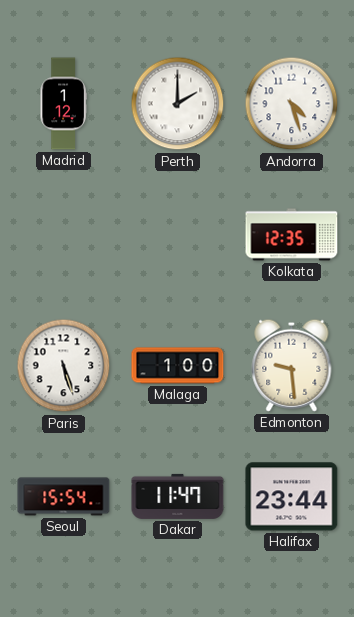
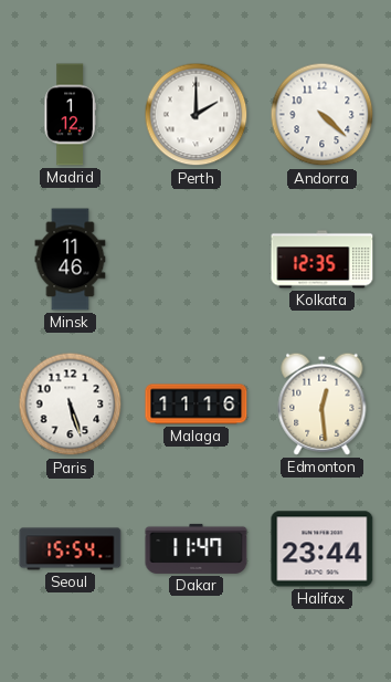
Andorra: 4:27 -> 4:22
Minsk: none -> 11:46
Malaga: 1:00 -> 11:16
Edmonton: 9:29 -> 12:29
